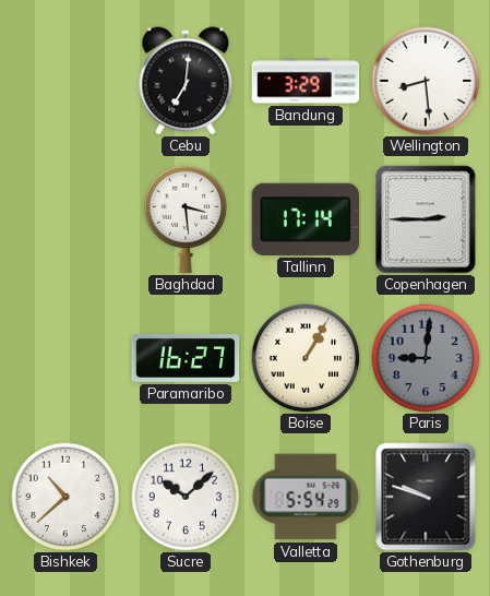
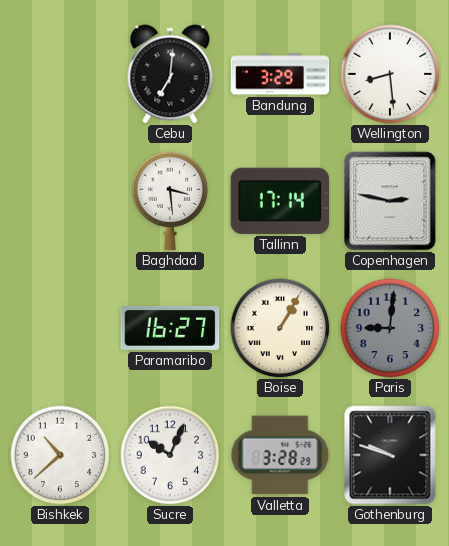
Copenhagen: 2:45 -> 2:47
Sucre: 10:08 -> 10:04
Valletta: 5:54 -> 3:28
